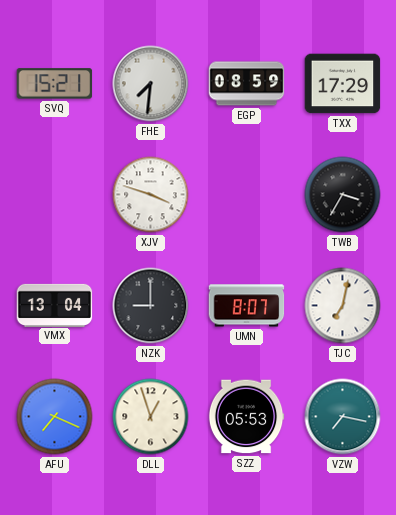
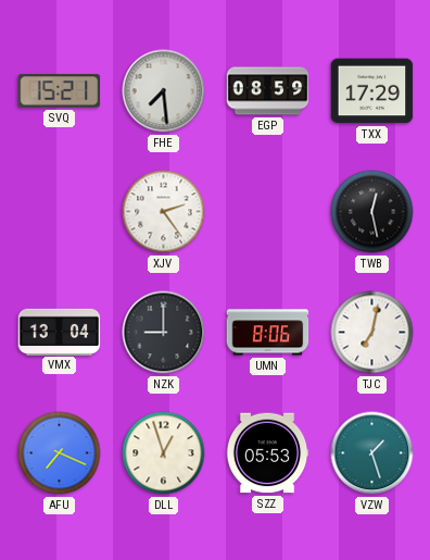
FHE: 7:31 -> 7:29
XJV: 3:48 -> 2:24
TWB: 3:35 -> 12:28
UMN: 8:07 -> 8:06
VZW: 7:17 -> 1:27
